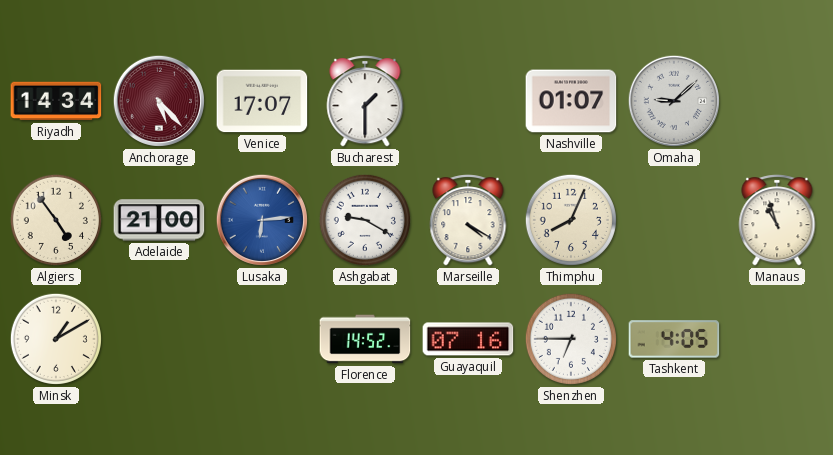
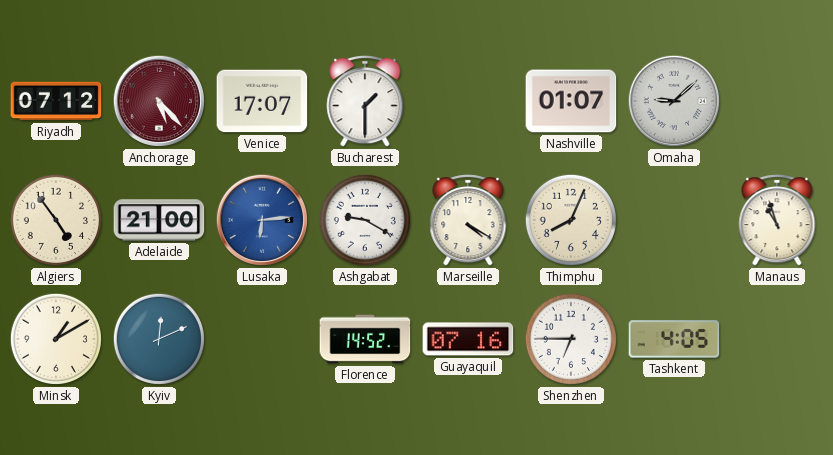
Riyadh: 14:34 -> 07:12
Kyiv: none -> 12:11
